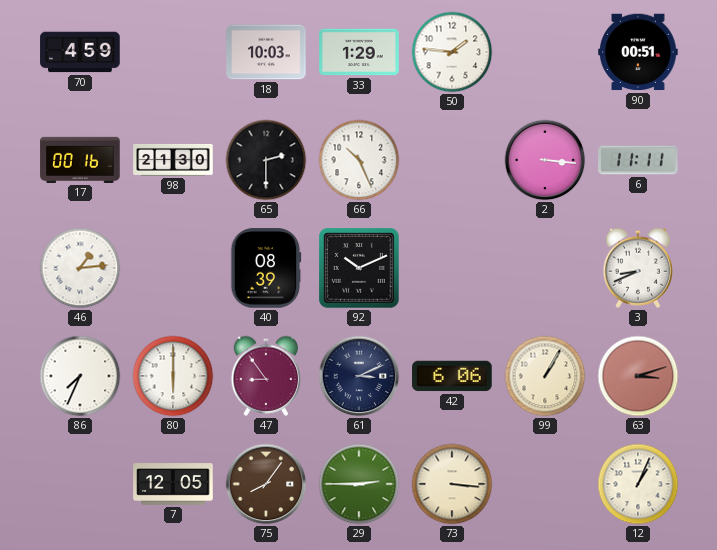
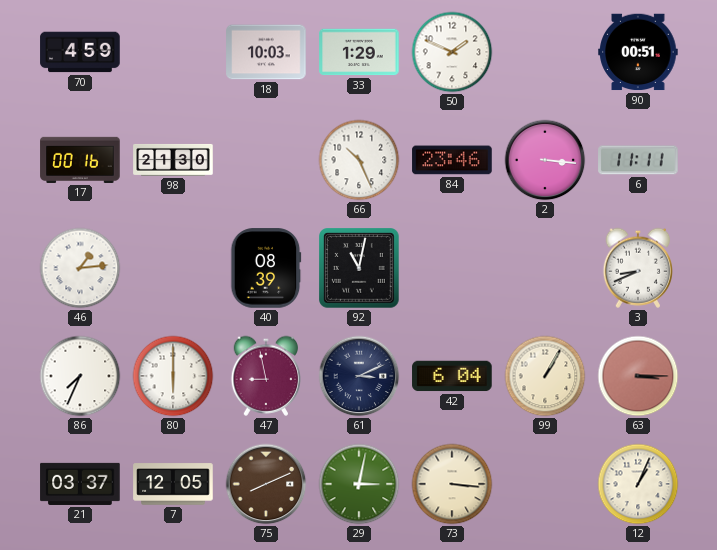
50: 1:46 -> 1:49
65: 2:30 -> none
84: none -> 23:46
92: 10:11 -> 11:02
47: 8:54 -> 8:58
42: 6:06 -> 6:04
63: 3:12 -> 3:15
21: none -> 03:37
75: 8:06 -> 8:11
29: 2:45 -> 3:02
